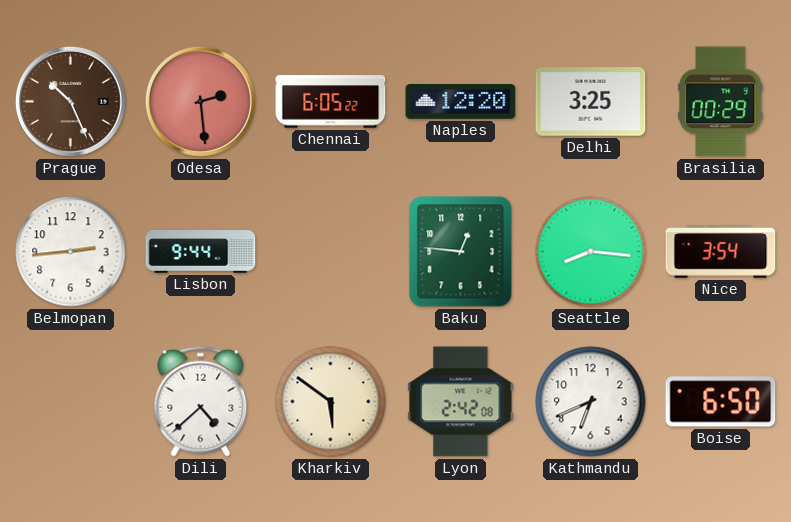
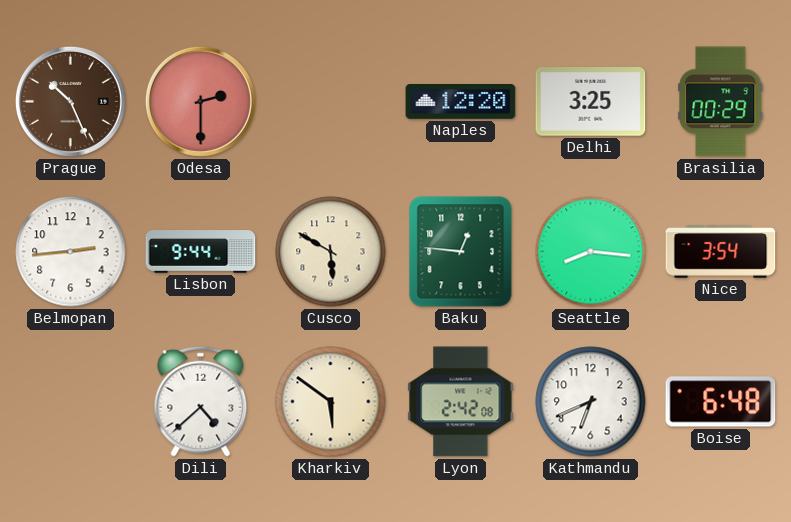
Odesa: 2:29 -> 2:30
Chennai: 6:05 -> none
Cusco: none -> 5:50
Boise: 6:50 -> 6:48
